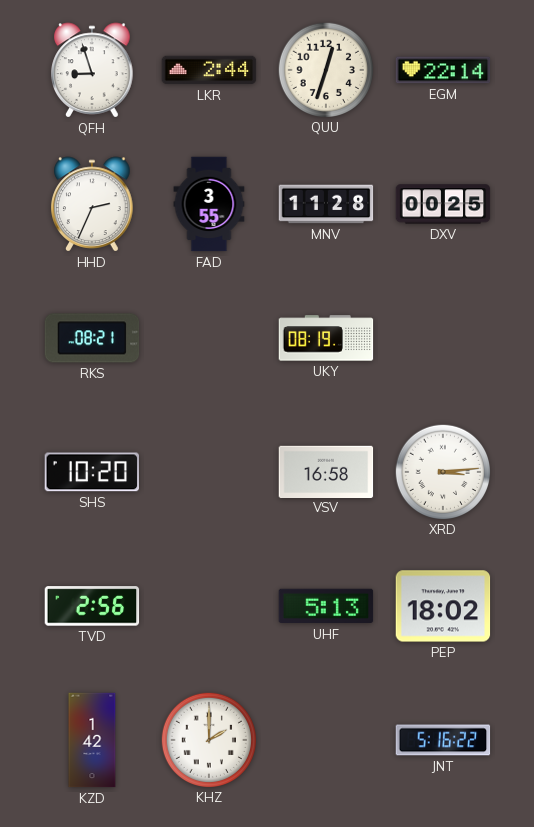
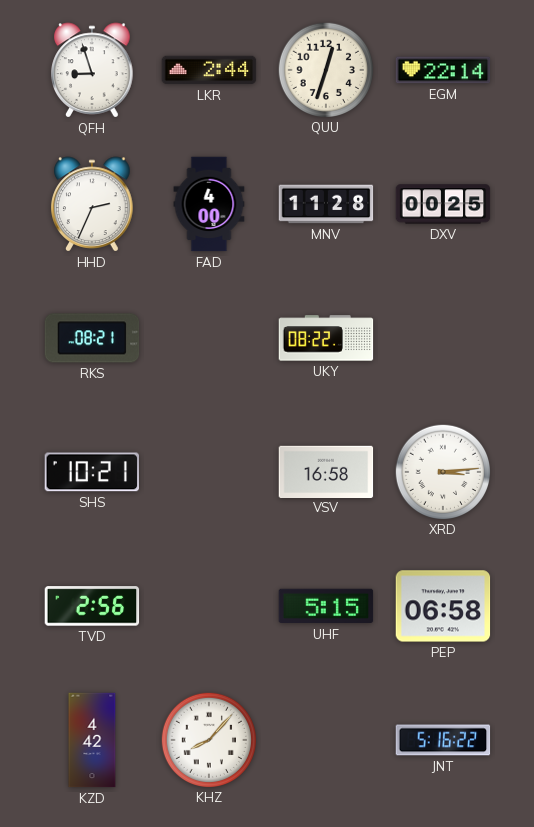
FAD: 3:55 -> 4:00
UKY: 08:19 -> 08:22
SHS: 10:20 -> 10:21
UHF: 5:13 -> 5:15
PEP: 18:02 -> 06:58
KZD: 1:42 -> 4:42
KHZ: 2:00 -> 8:07
